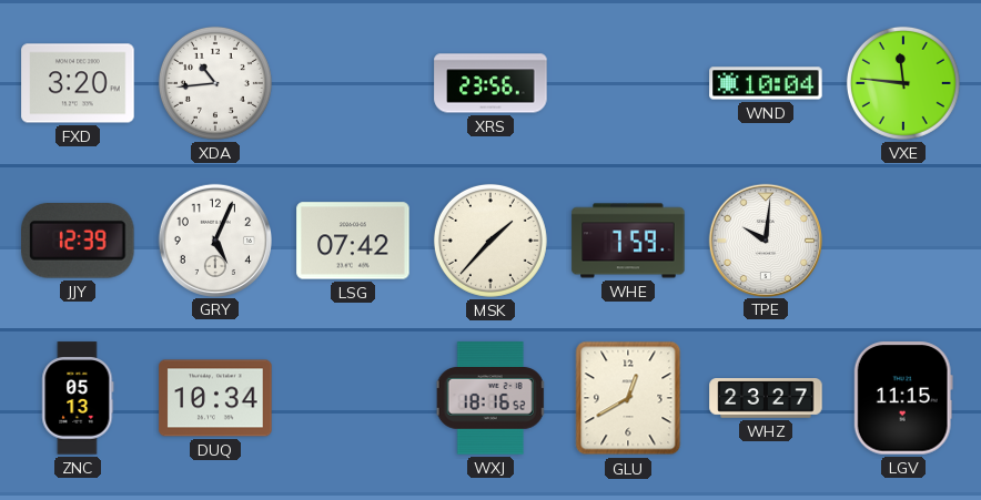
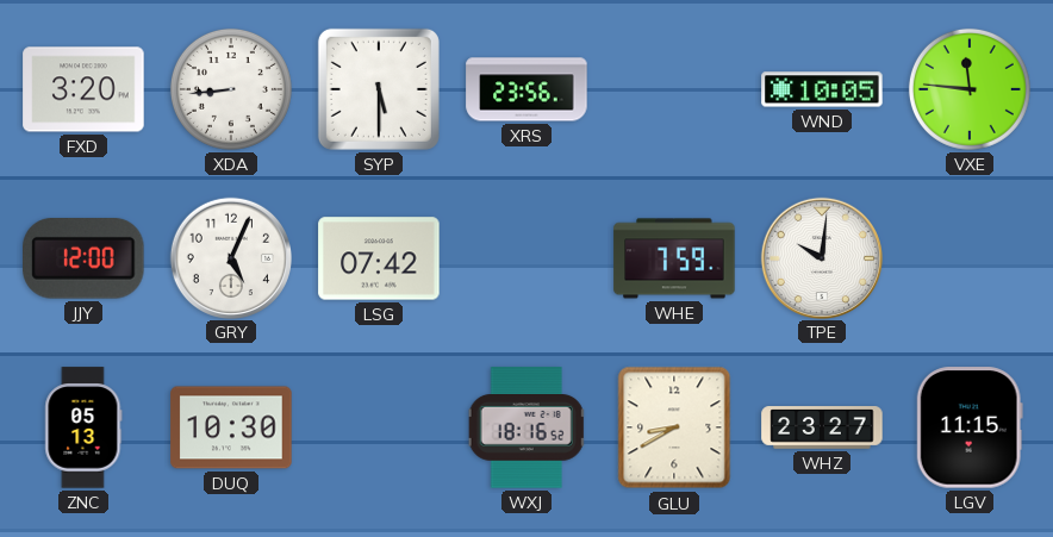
XDA: 10:44 -> 8:44
SYP: none -> 5:30
WND: 10:04 -> 10:05
JJY: 12:39 -> 12:00
MSK: 1:37 -> none
DUQ: 10:34 -> 10:30
GLU: 12:40 -> 8:40
